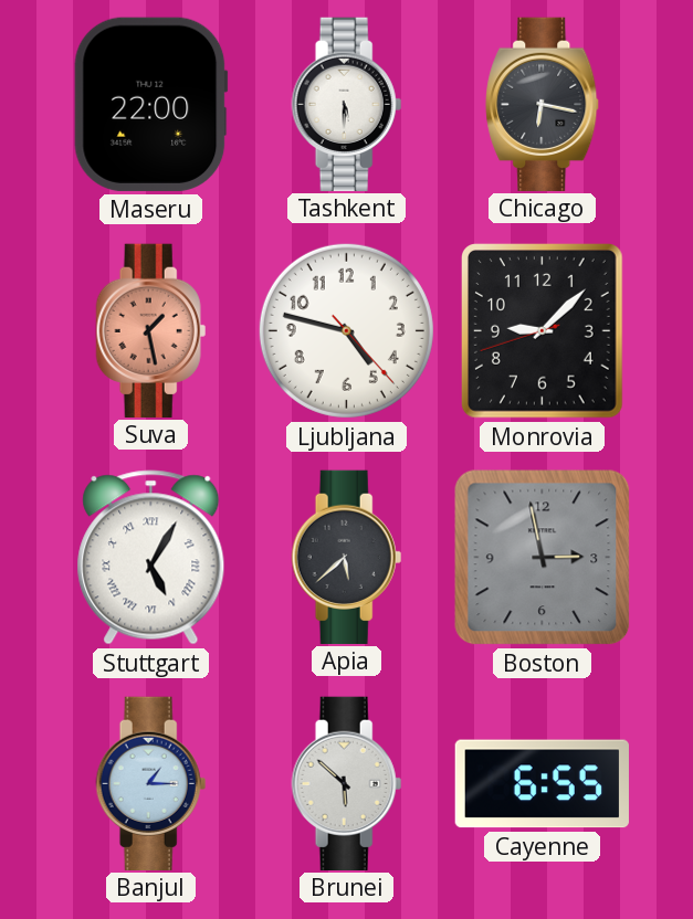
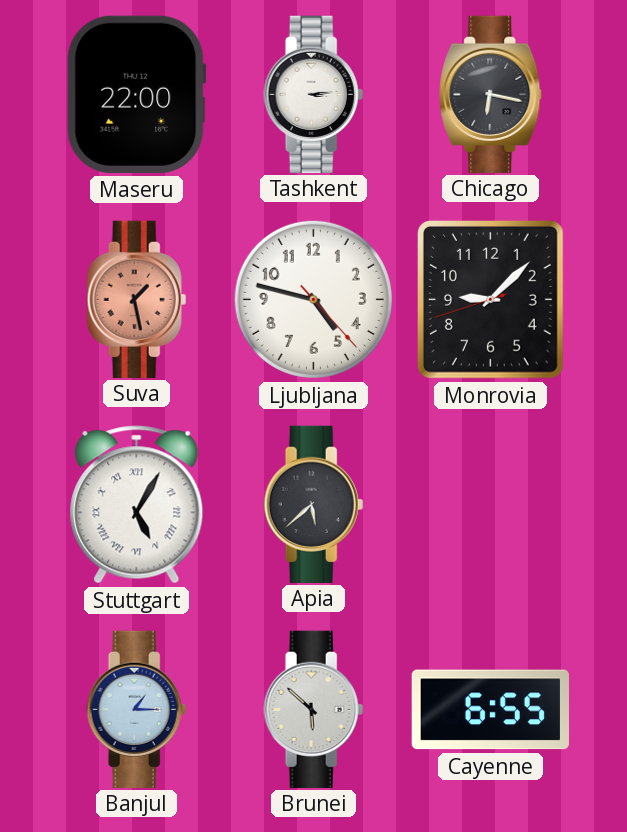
Tashkent: 5:30 -> 3:14
Boston: 2:58 -> none
